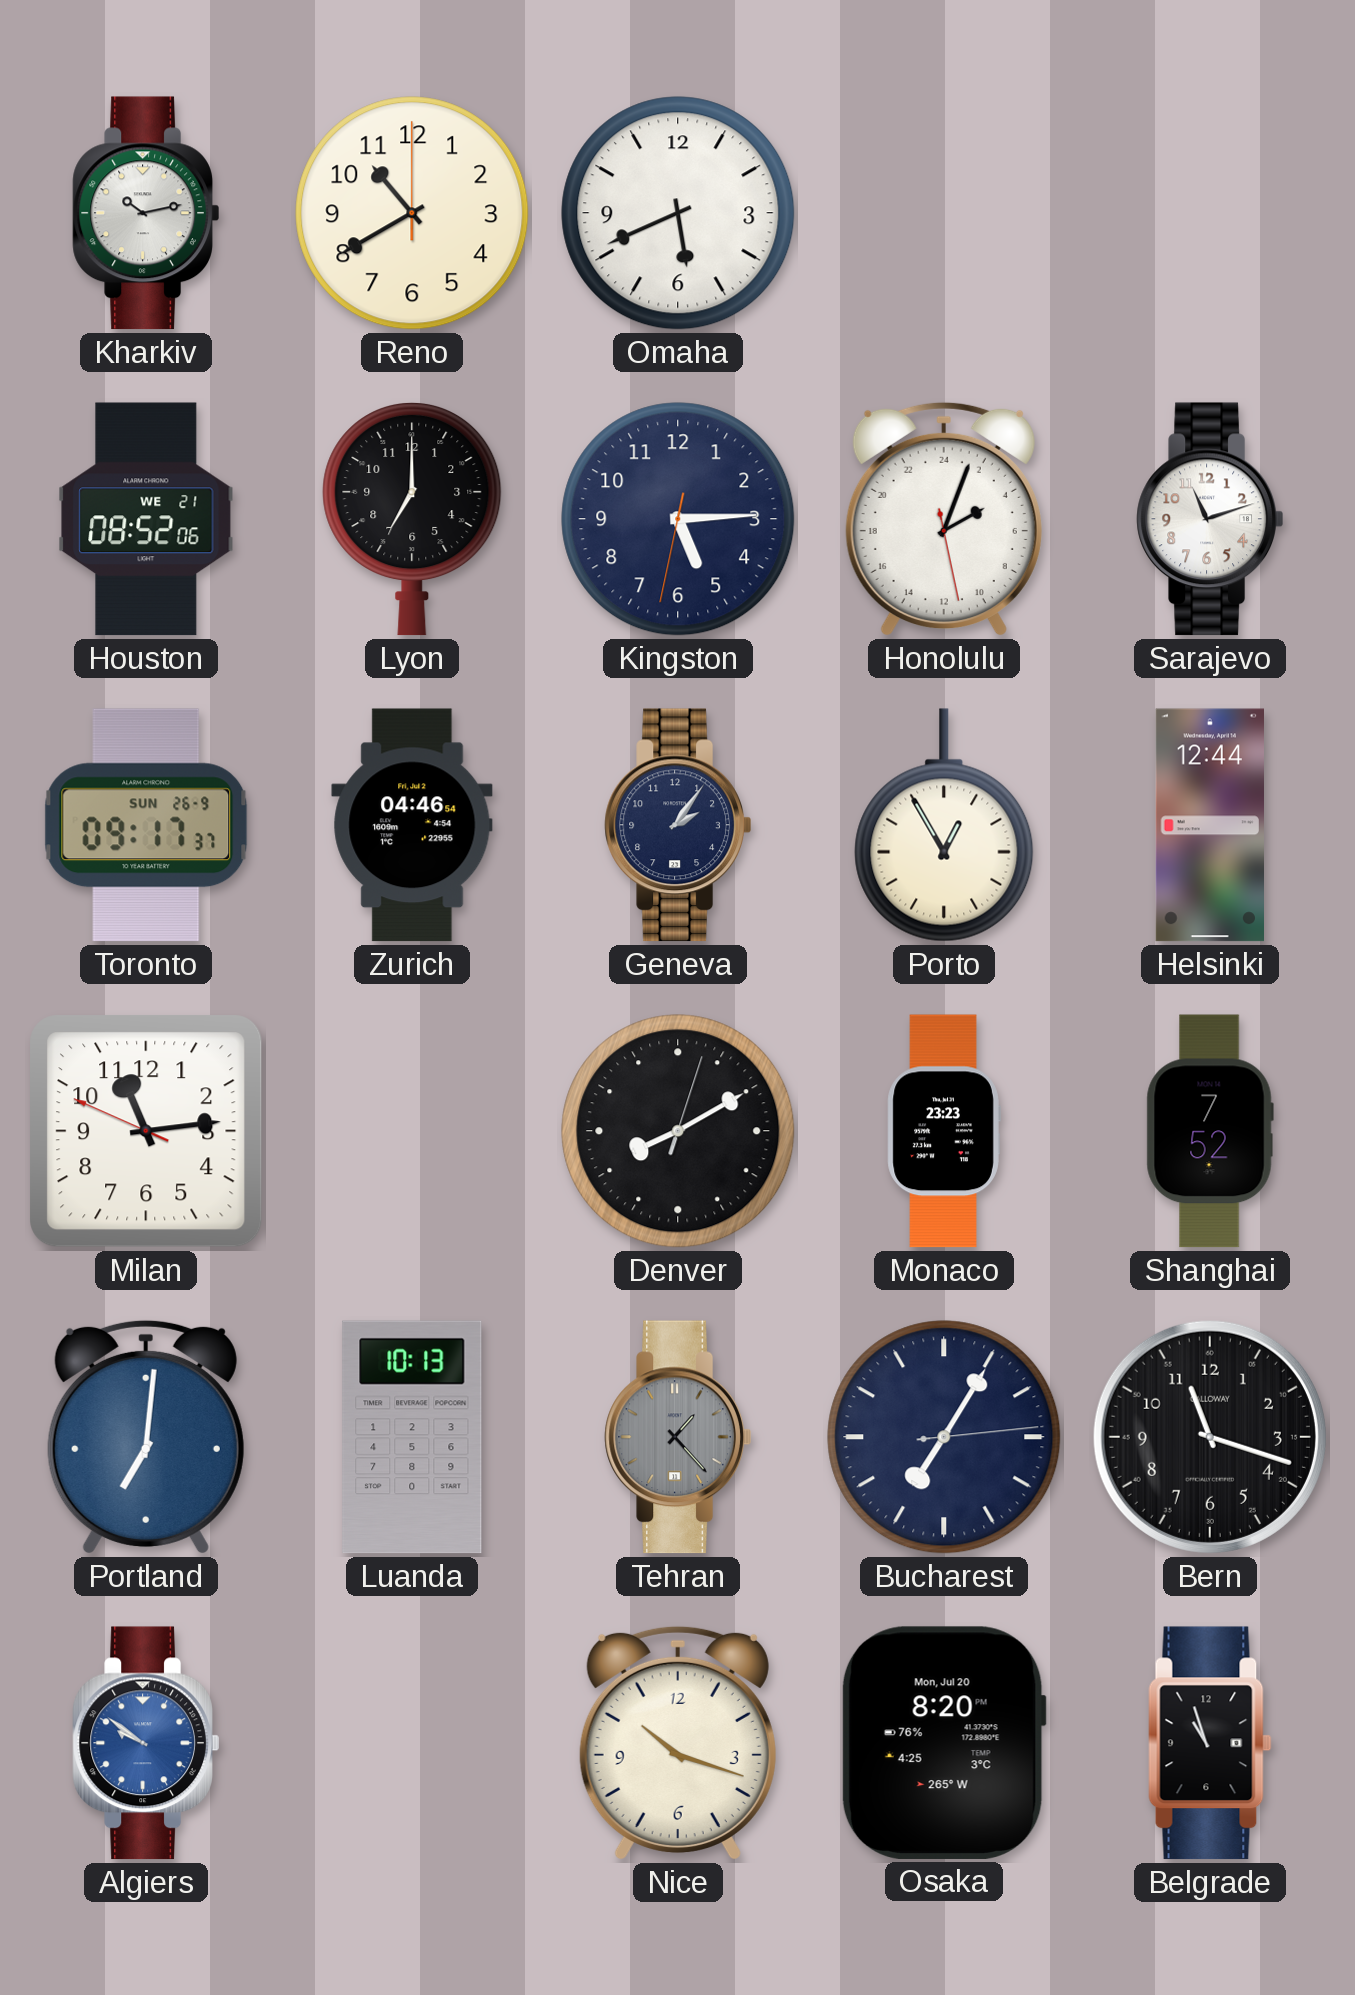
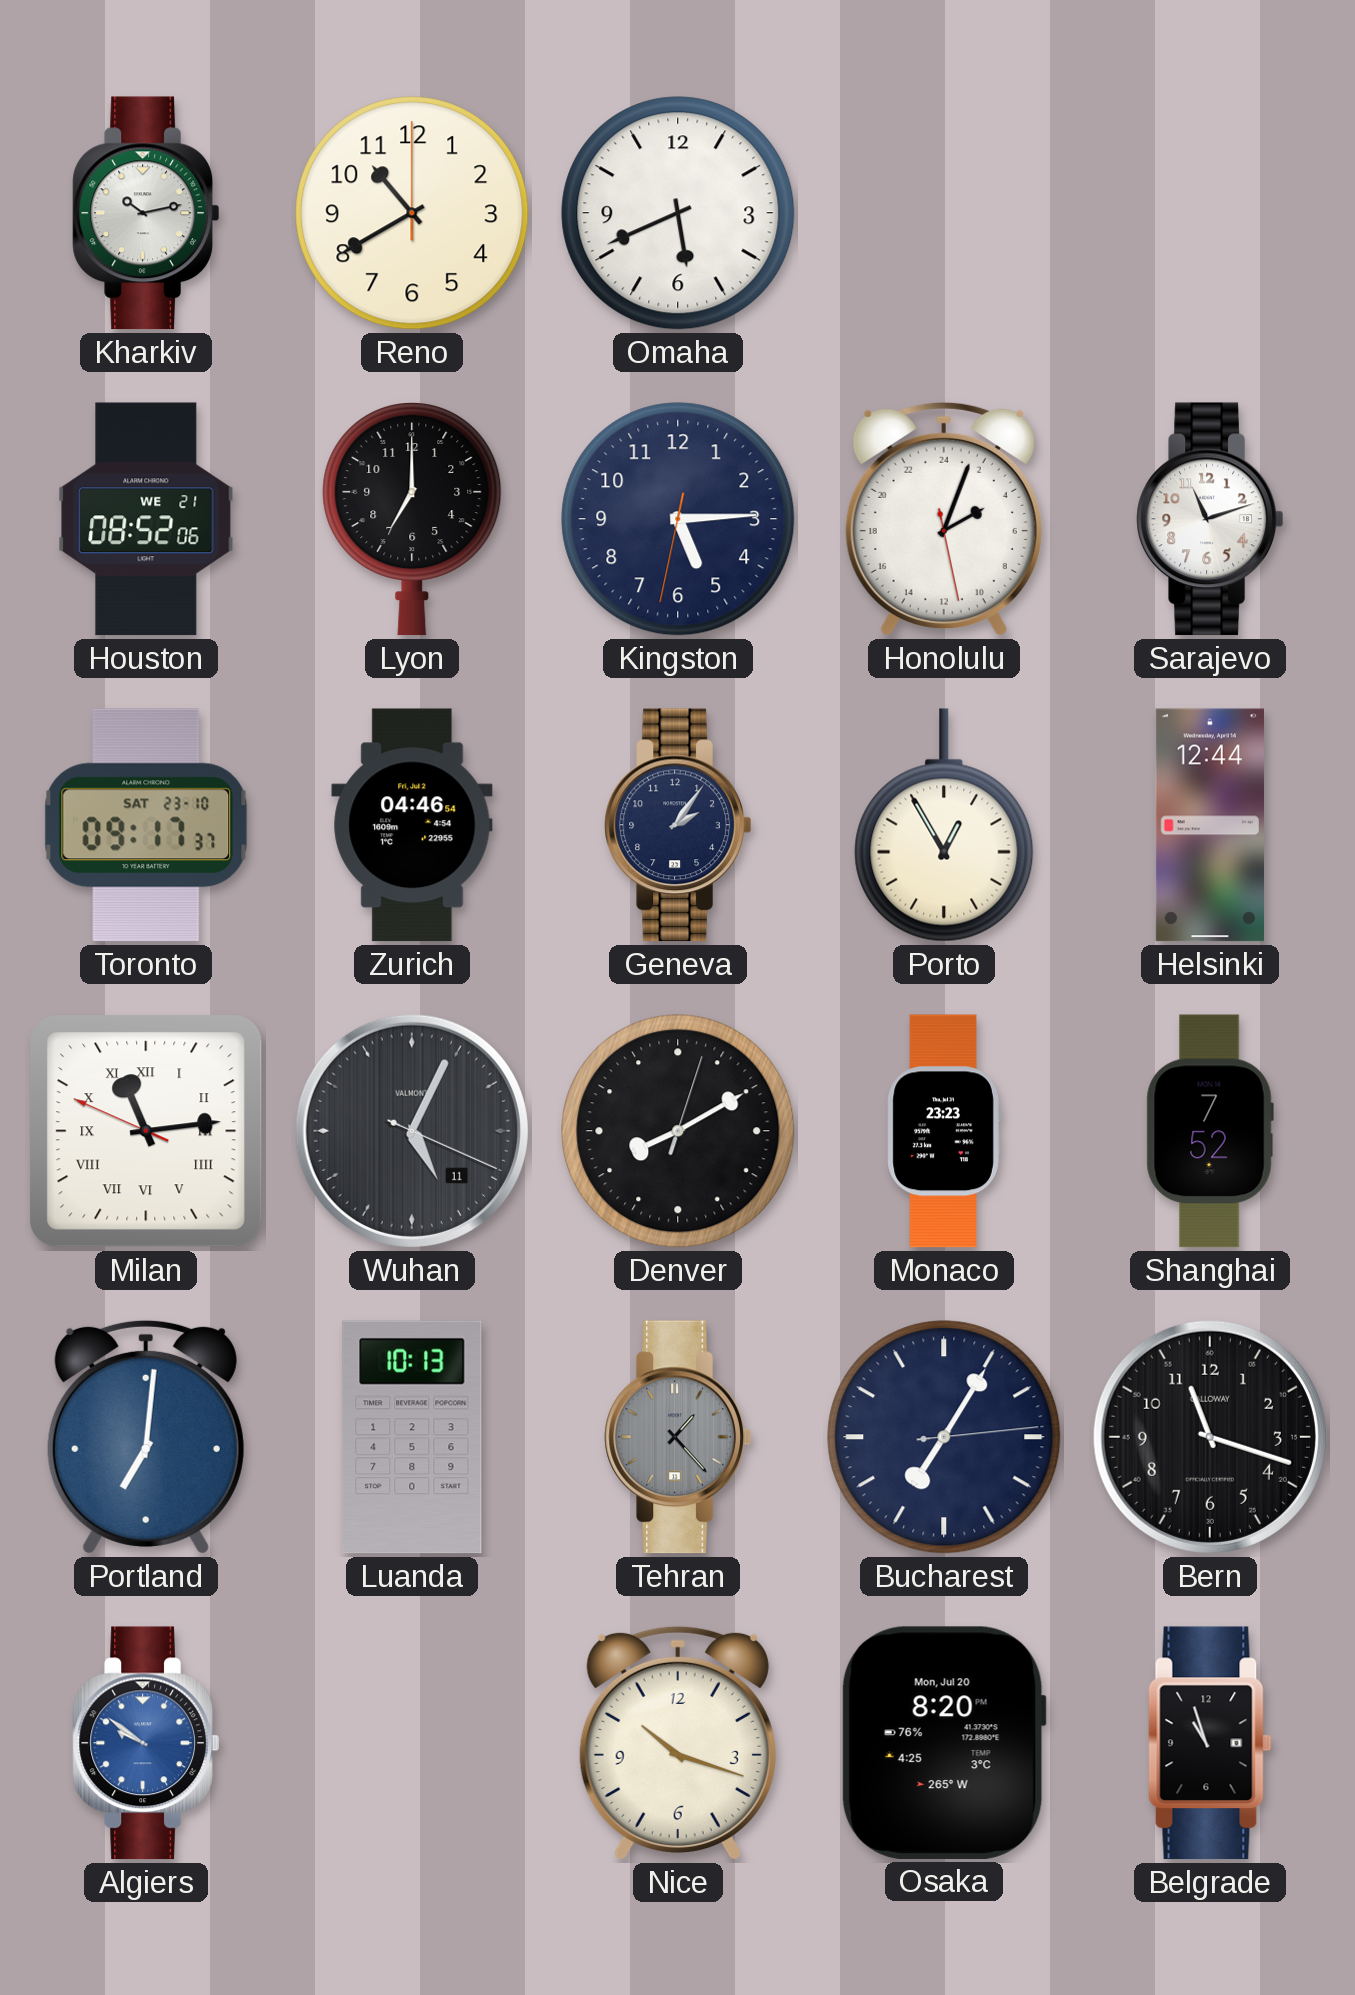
Toronto date: SUN 26-9 -> SAT 23-10
Milan numerals: Arabic -> Roman
Wuhan: none -> 5:04
